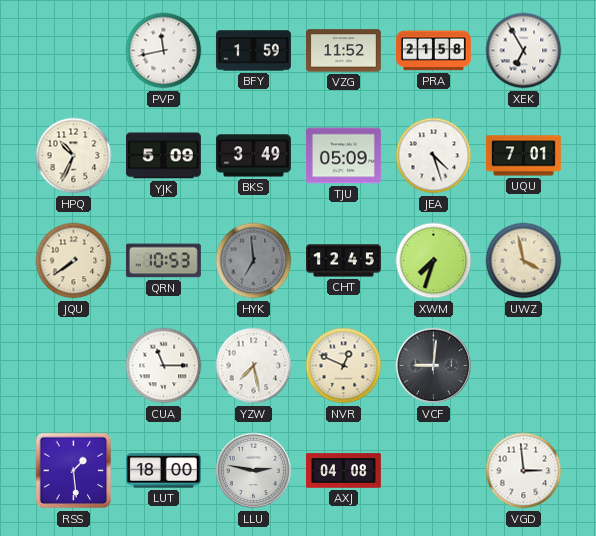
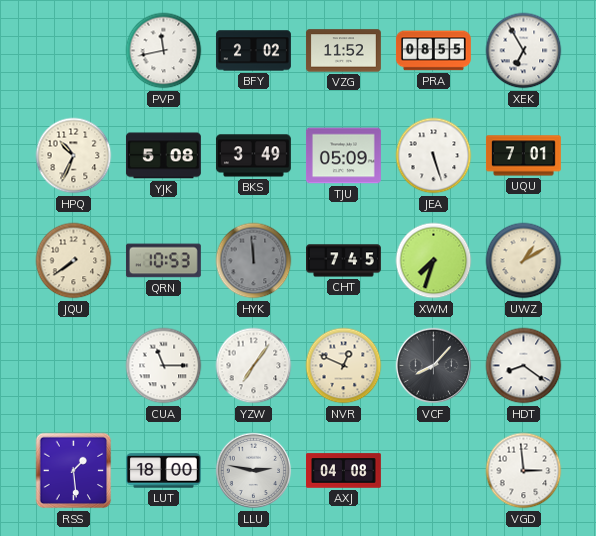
BFY: 1:59 -> 2:02
PRA: 21:58 -> 08:55
YJK: 5:09 -> 5:08
JEA: 4:27 -> 5:27
HYK: 6:59 -> 11:59
CHT: 12:45 -> 7:45
UWZ: 3:58 -> 1:10
YZW: 7:28 -> 7:06
VCF: 9:01 -> 8:07
HDT: none -> 8:21
